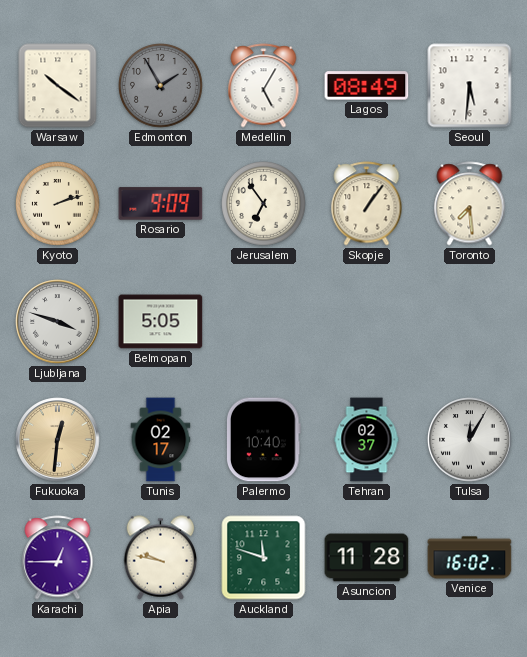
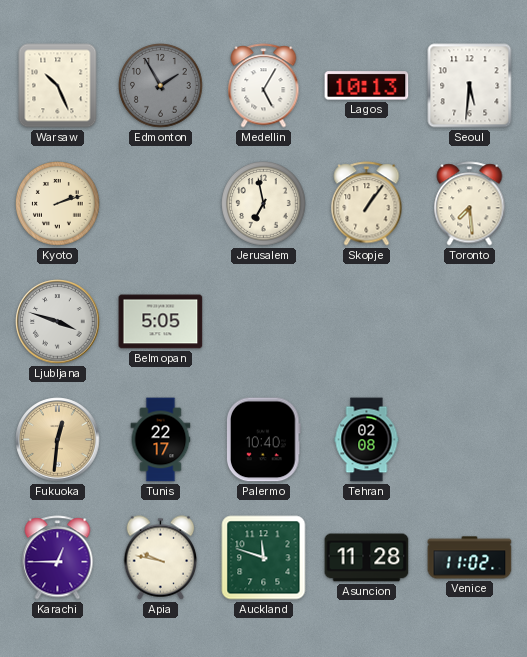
Warsaw: 10:21 -> 10:26
Lagos: 08:49 -> 10:13
Rosario: 9:09 -> none
Jerusalem: 6:54 -> 6:58
Tunis: 02:17 -> 22:17
Tehran: 02:37 -> 02:08
Tulsa: 12:05 -> none
Venice: 16:02 -> 11:02
